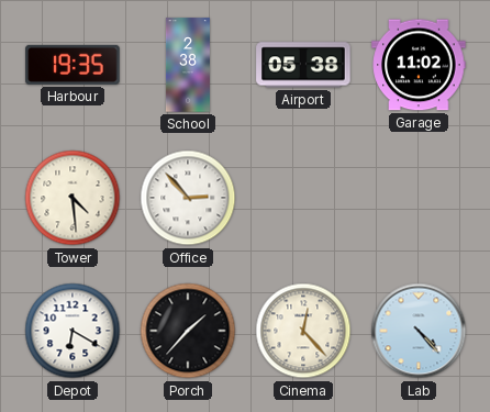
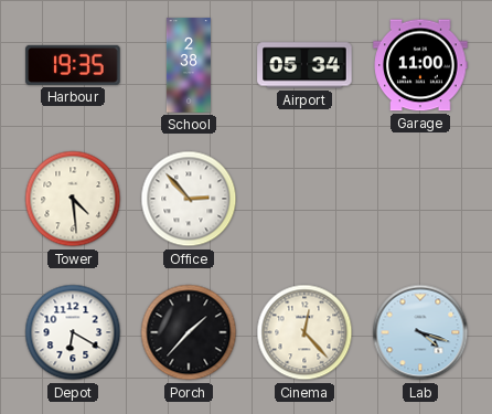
Airport: 05:38 -> 05:34
Garage: 11:02 -> 11:00
Lab: 4:23 -> 4:18
